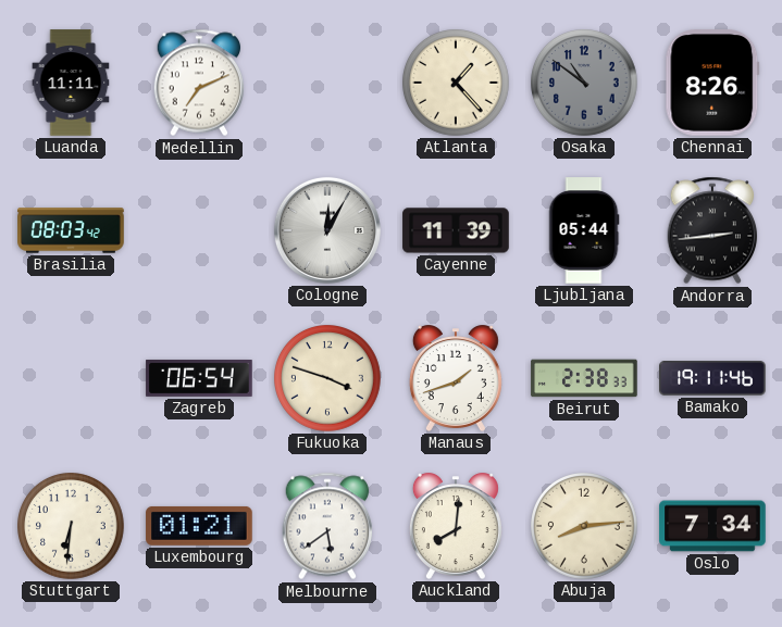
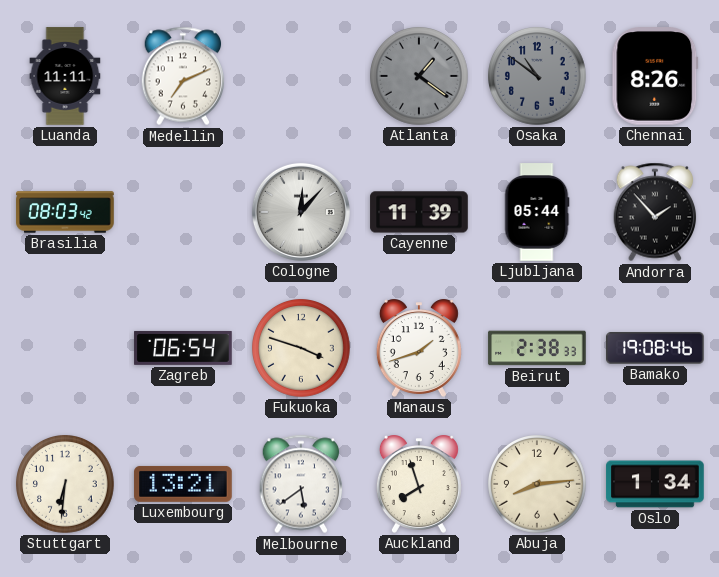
Atlanta: 1:23 -> 1:21
Atlanta dial: cream -> grey
Cologne: 12:05 -> 12:07
Andorra: 2:44 -> 1:53
Bamako: 19:11 -> 19:08
Luxembourg: 01:21 -> 13:21
Auckland: 8:01 -> 7:57
Oslo: 7:34 -> 1:34
